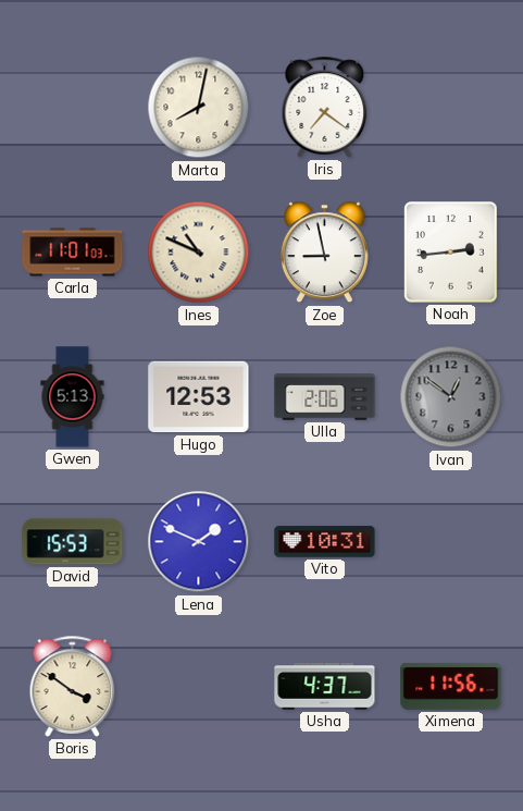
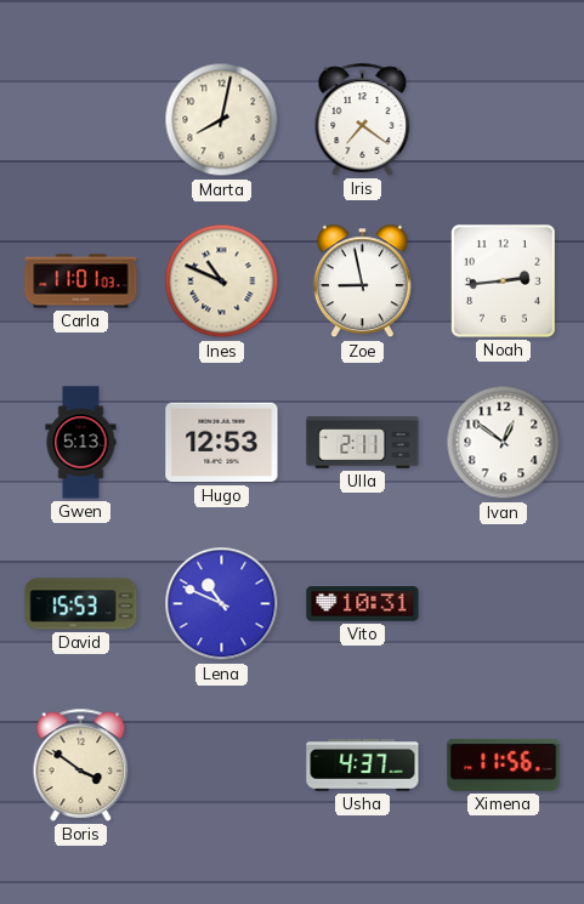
Ulla: 2:06 -> 2:11
Ivan dial: grey -> white
Lena: 1:49 -> 10:49
